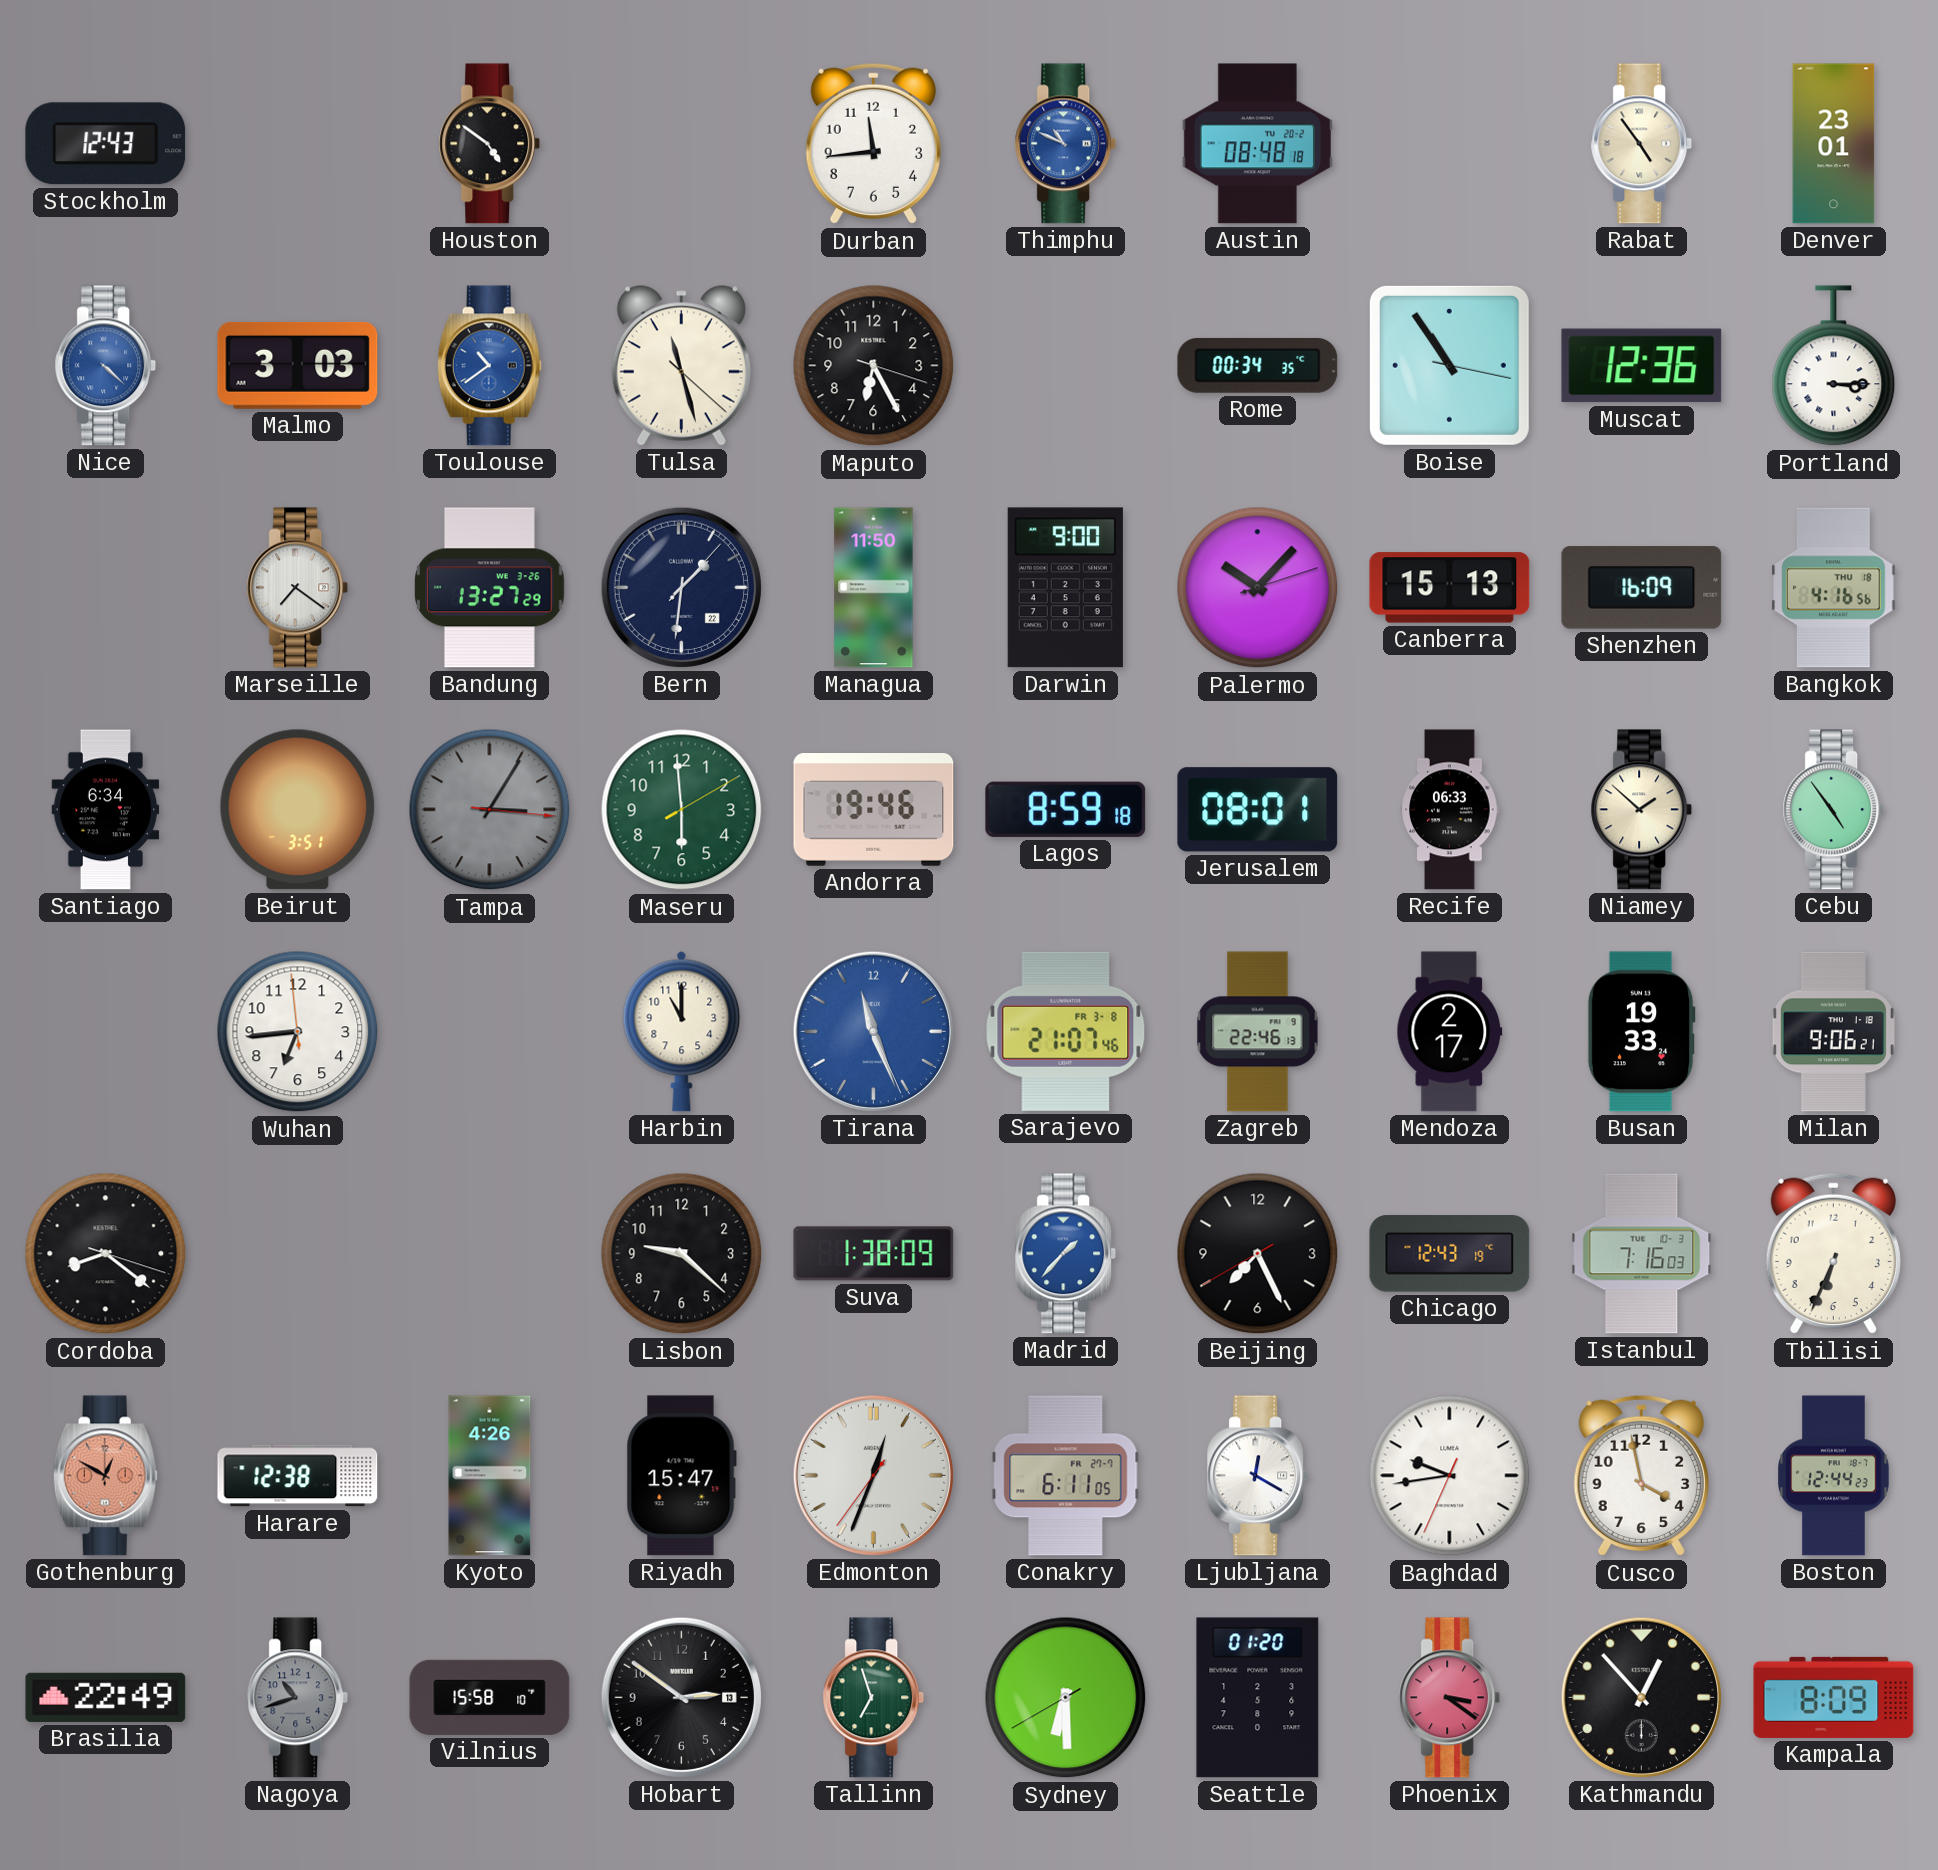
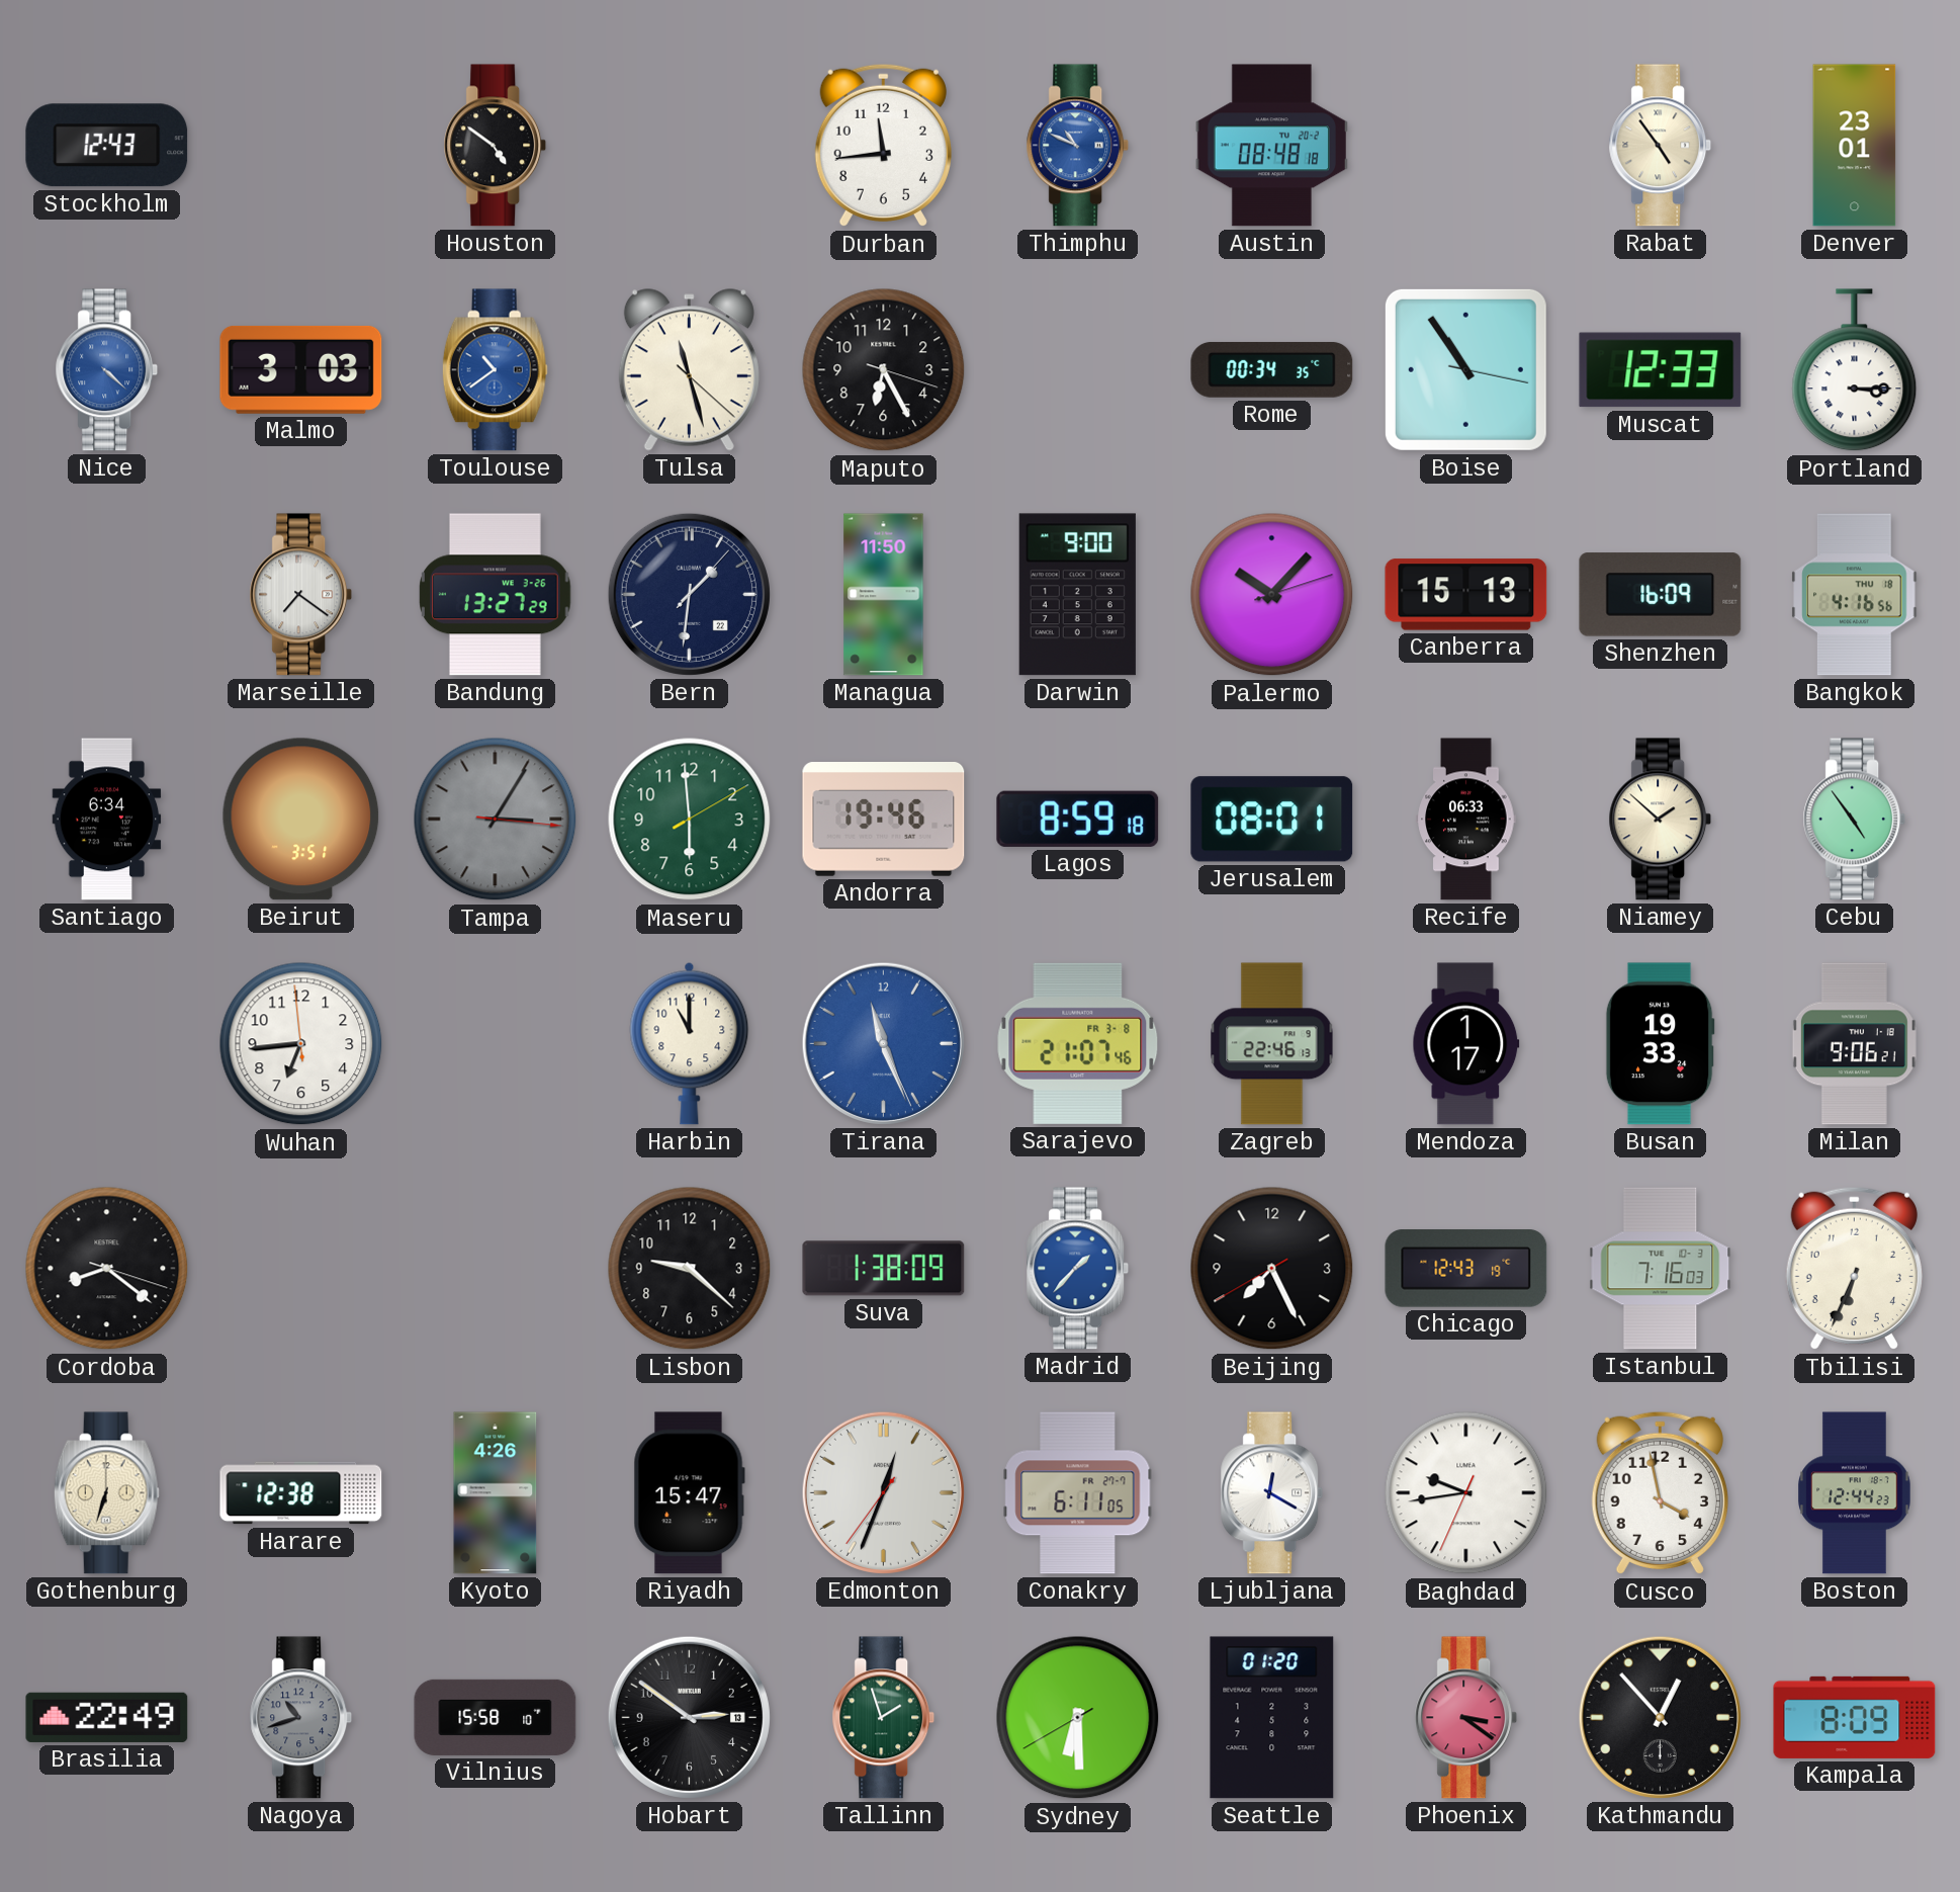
Muscat: 12:36 -> 12:33
Mendoza: 2:17 -> 1:17
Gothenburg: 12:50 -> 6:33
Gothenburg dial: salmon -> cream
Tallinn: 6:57 -> 1:57
